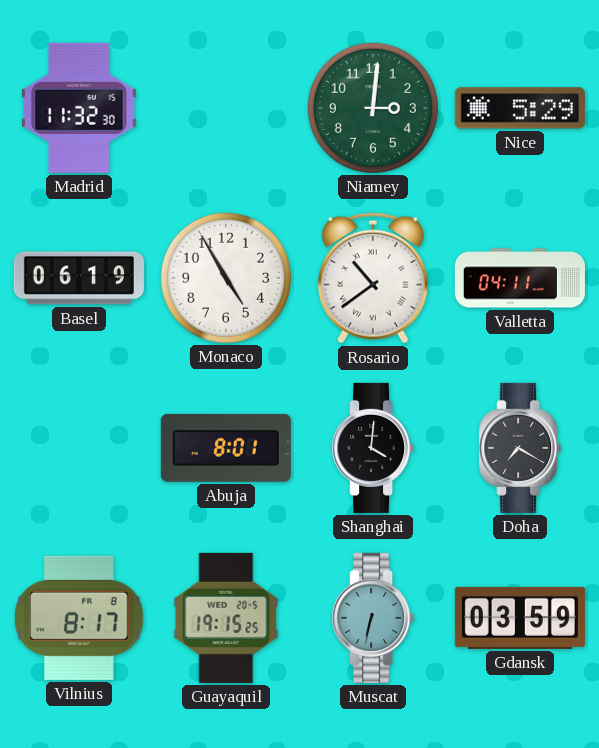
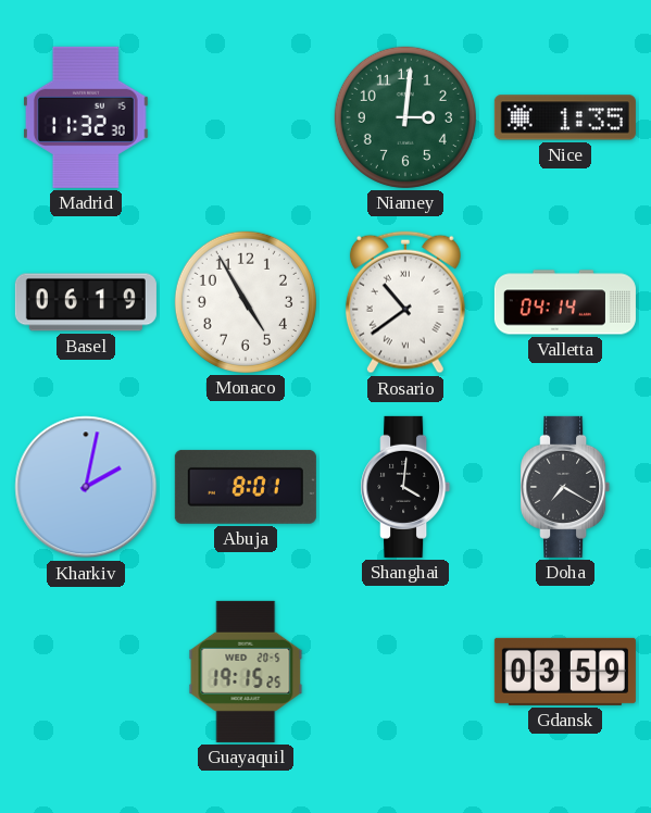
Nice: 5:29 -> 1:35
Valletta: 04:11 -> 04:14
Kharkiv: none -> 2:02
Vilnius: 8:17 -> none
Muscat: 6:32 -> none
